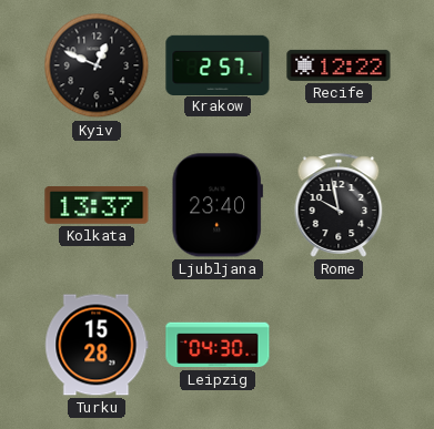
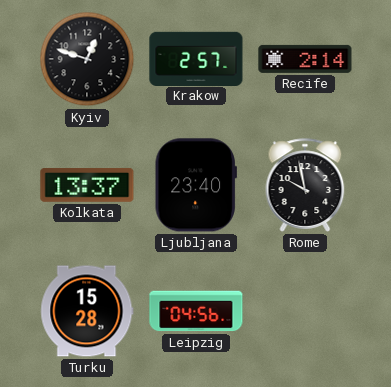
Kyiv: 12:49 -> 12:48
Recife: 12:22 -> 2:14
Leipzig: 04:30 -> 04:56
